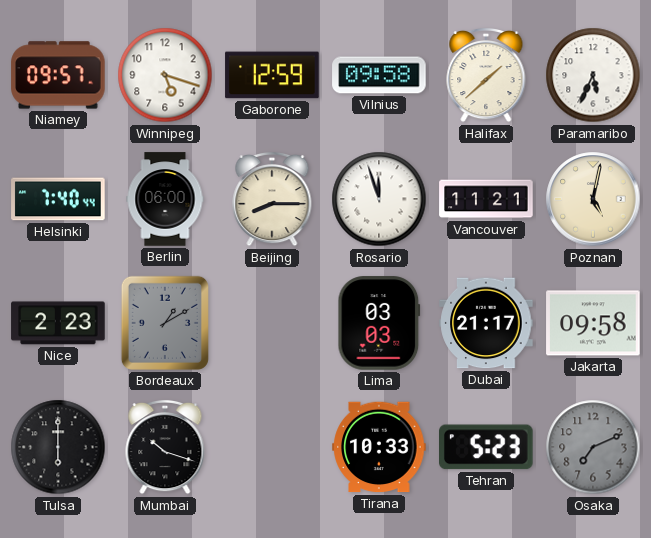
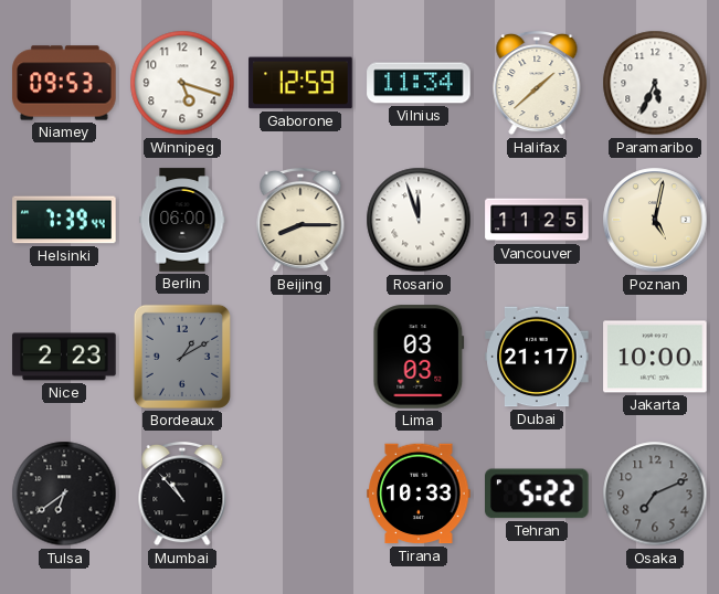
Niamey: 09:57 -> 09:53
Vilnius: 09:58 -> 11:34
Helsinki: 7:40 -> 7:39
Vancouver: 11:21 -> 11:25
Jakarta: 09:58 -> 10:00
Tulsa: 6:00 -> 6:39
Mumbai: 10:18 -> 10:53
Tehran: 5:23 -> 5:22
